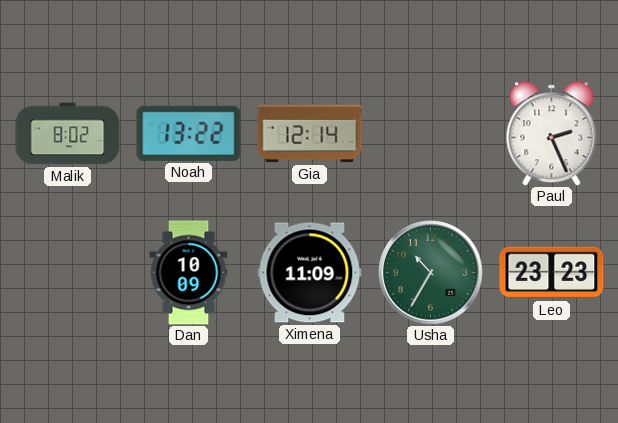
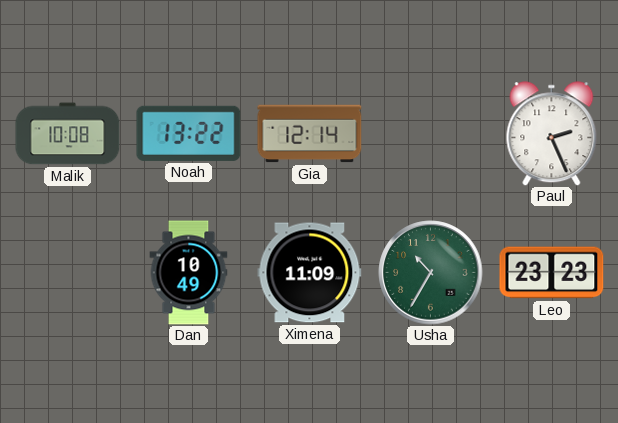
Malik: 8:02 -> 10:08
Dan: 10:09 -> 10:49
